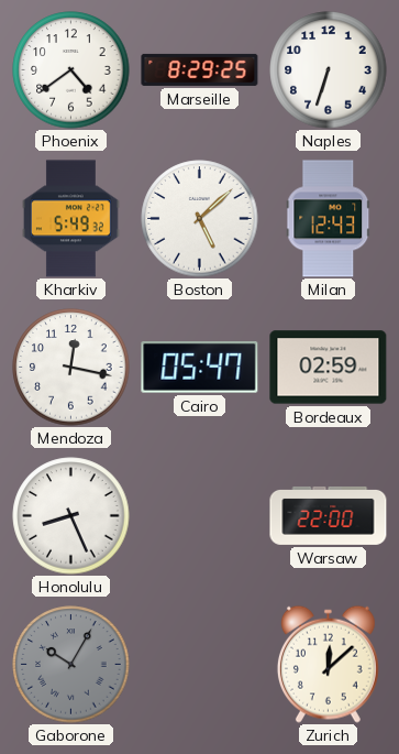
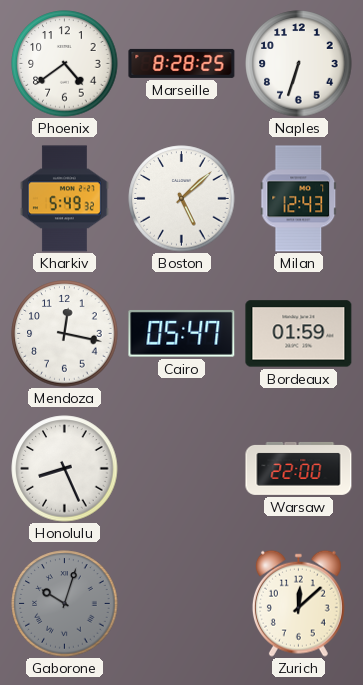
Marseille: 8:29 -> 8:28
Bordeaux: 02:59 -> 01:59
Gaborone: 10:05 -> 10:03
